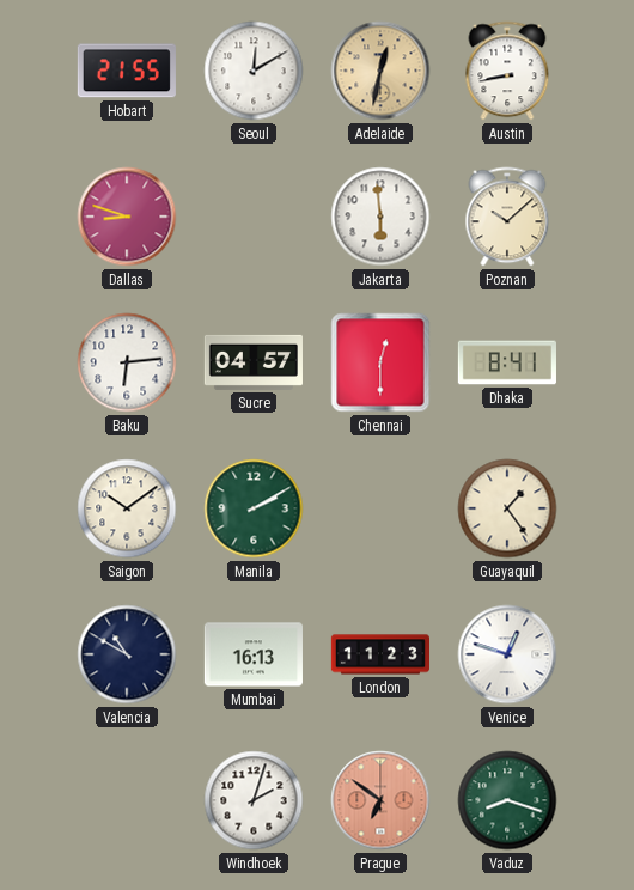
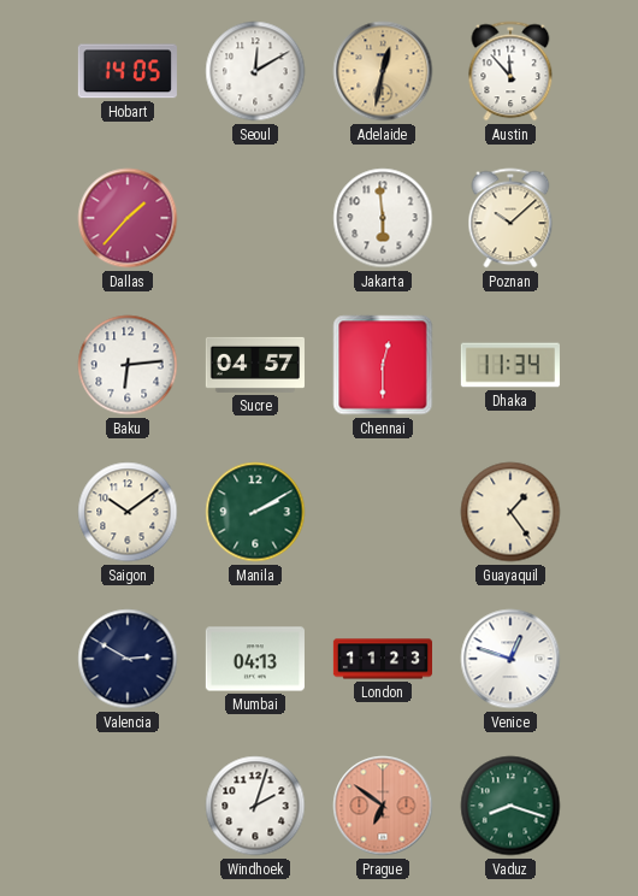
Hobart: 21:55 -> 14:05
Austin: 8:43 -> 11:53
Dallas: 8:48 -> 1:37
Dhaka: 8:41 -> 11:34
Valencia: 10:50 -> 2:50
Mumbai: 16:13 -> 04:13
